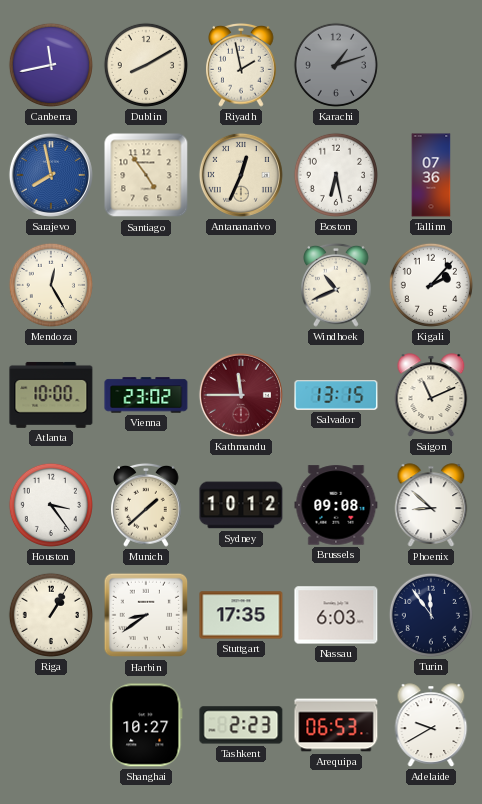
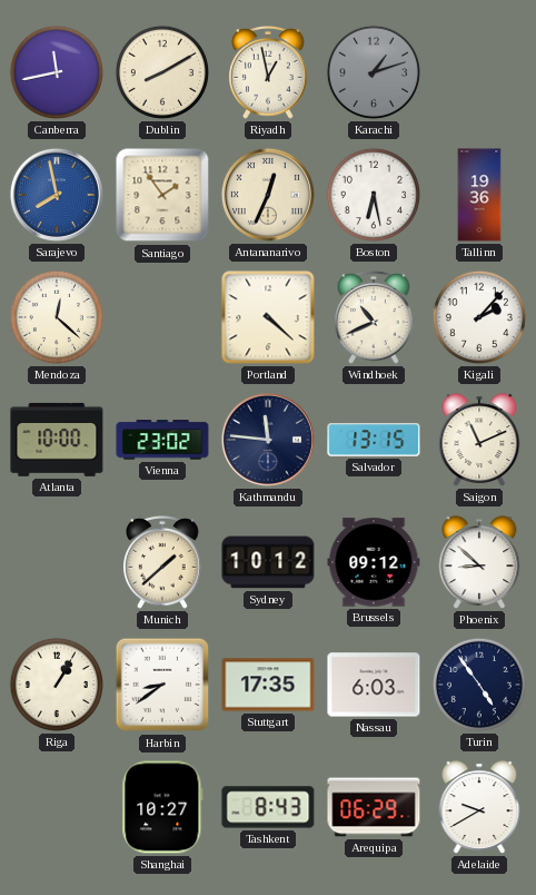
Riyadh: 1:58 -> 12:58
Santiago: 4:54 -> 1:54
Tallinn: 07:36 -> 19:36
Mendoza: 12:25 -> 12:22
Portland: none -> 4:22
Kathmandu: 11:45 -> 11:46
Kathmandu dial: burgundy -> navy
Houston: 3:24 -> none
Brussels: 09:08 -> 09:12
Turin: 11:54 -> 4:54
Tashkent: 2:23 -> 8:43
Arequipa: 06:53 -> 06:29
